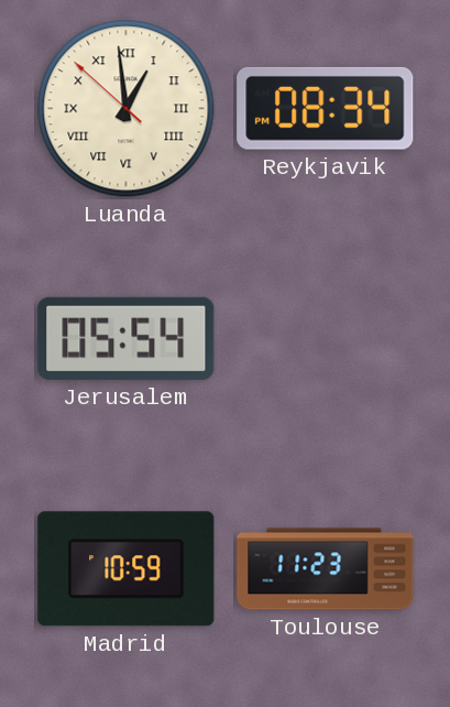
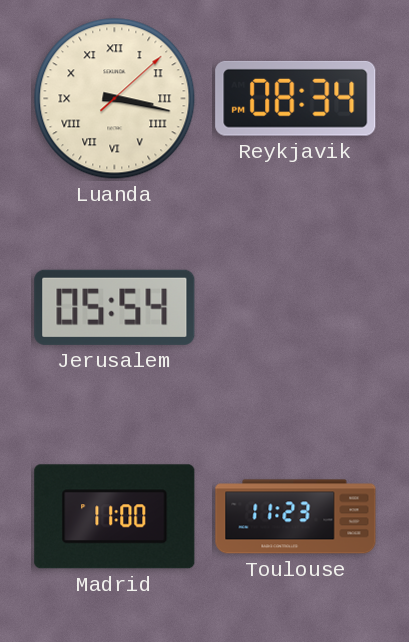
Luanda: 12:58 -> 3:17
Madrid: 10:59 -> 11:00
